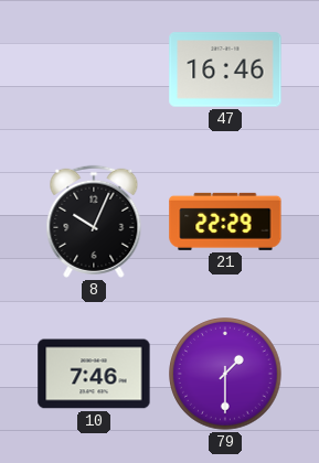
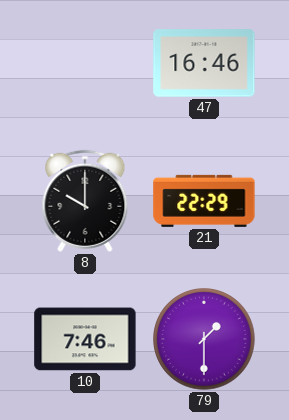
8: 10:04 -> 10:00
